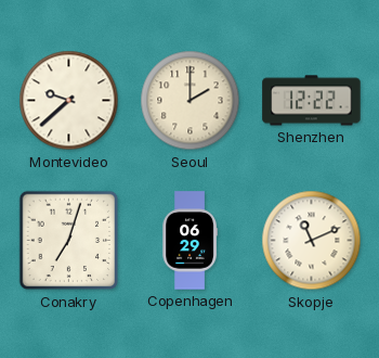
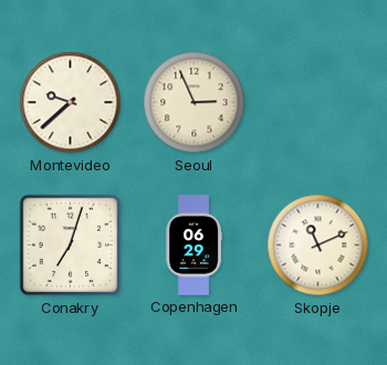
Seoul: 2:00 -> 2:56
Shenzhen: 12:22 -> none
